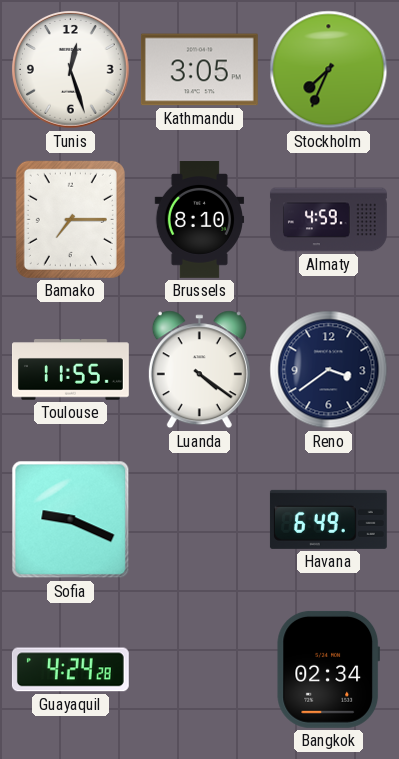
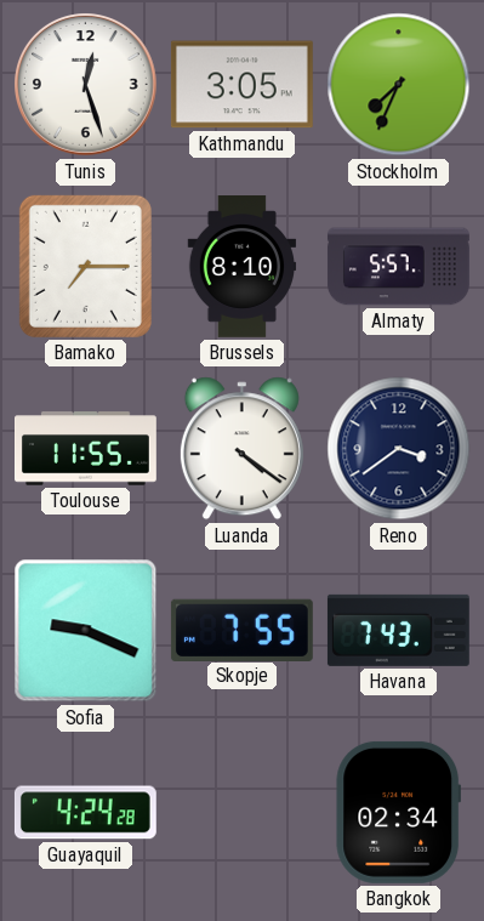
Almaty: 4:59 -> 5:57
Skopje: none -> 7:55
Havana: 6:49 -> 7:43
